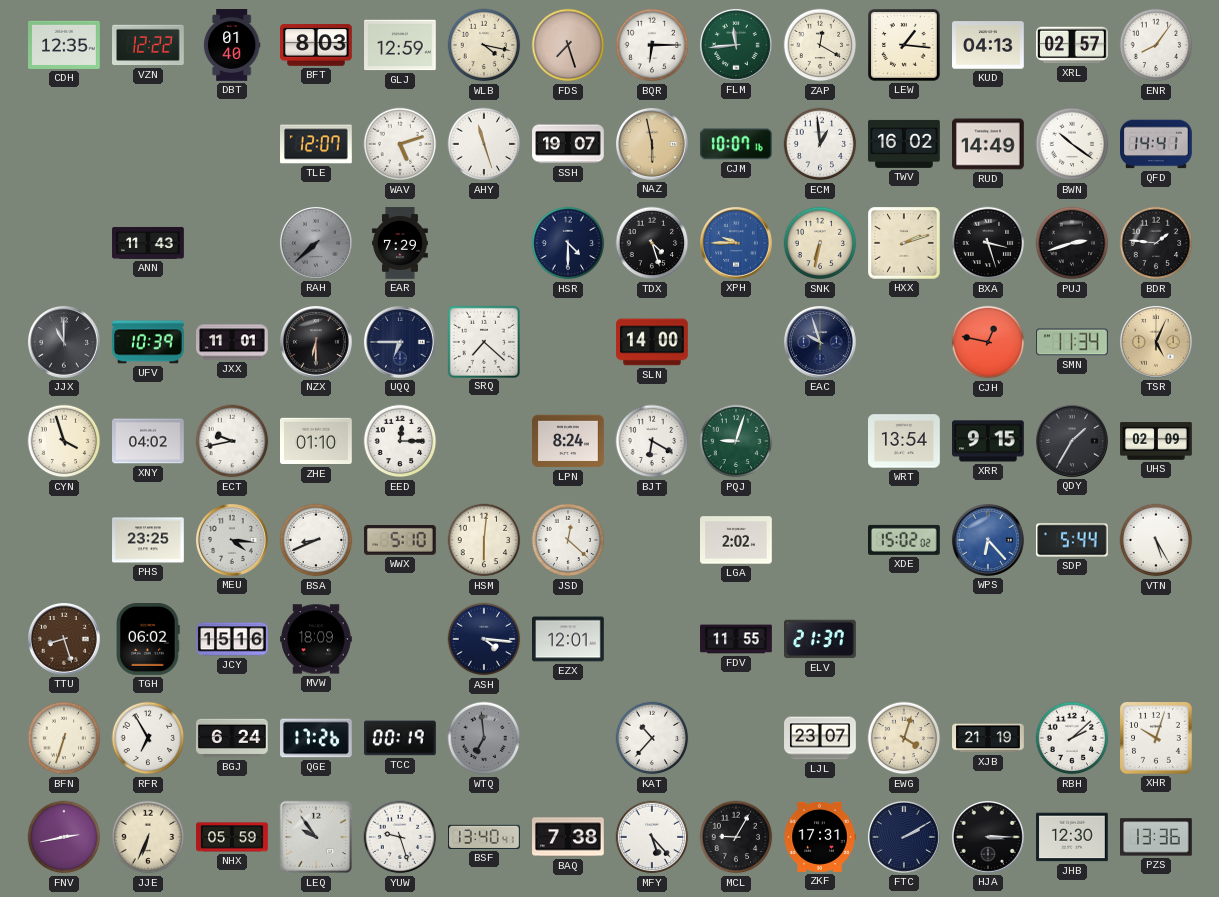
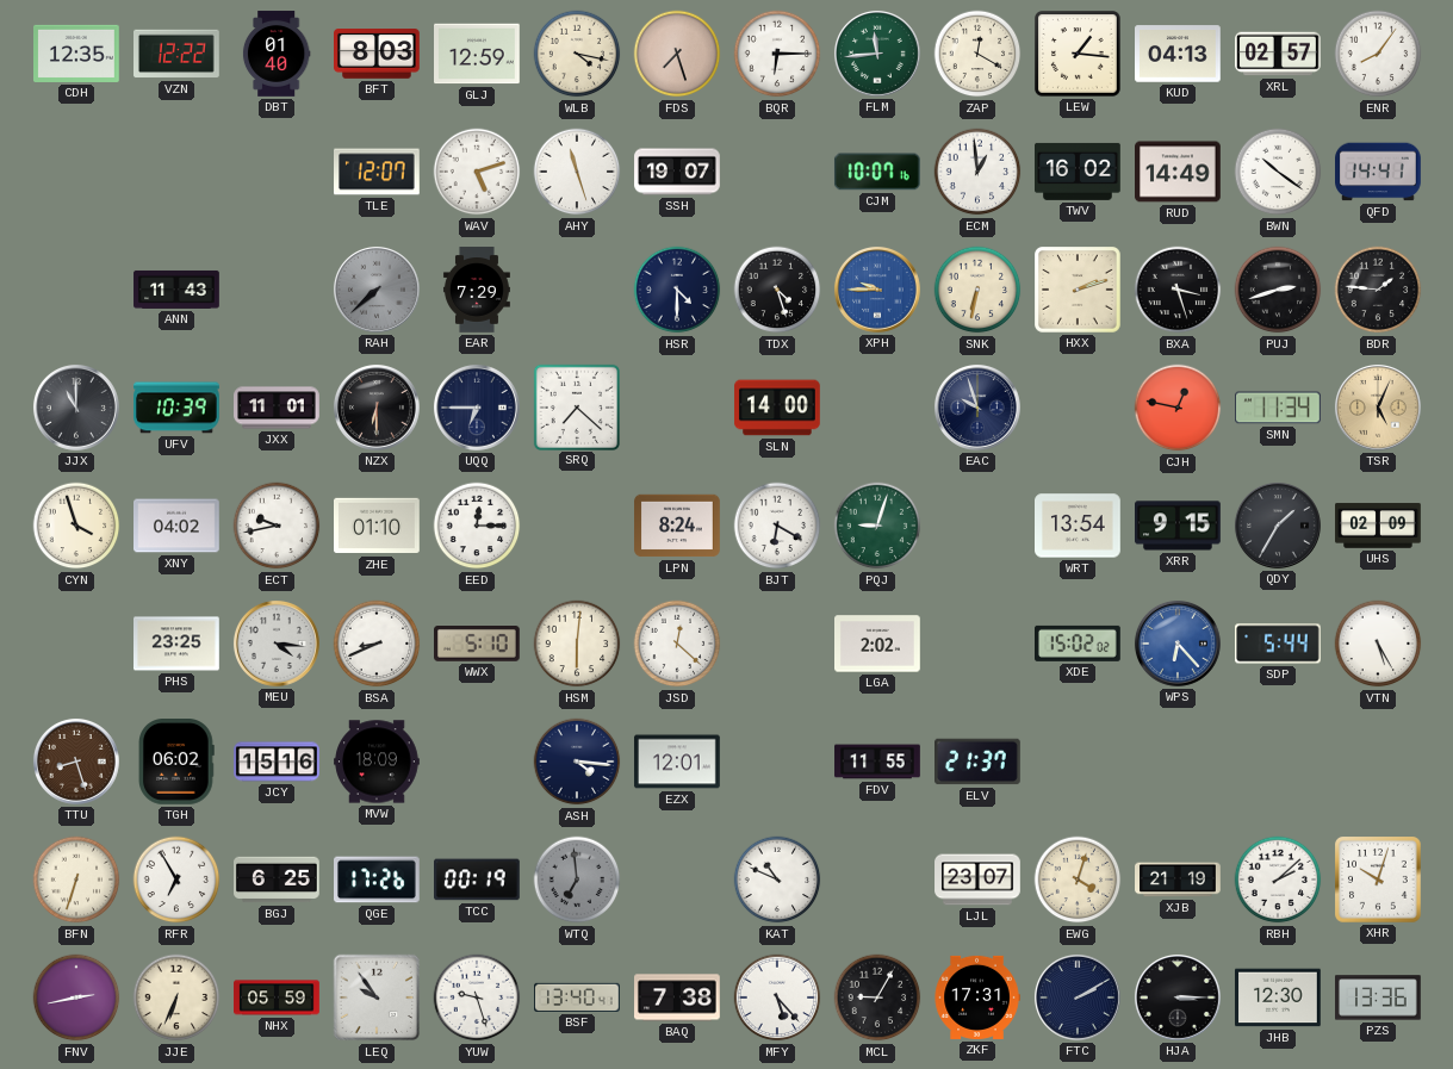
NAZ: 5:58 -> none
BGJ: 6:24 -> 6:25
KAT: 10:37 -> 10:49
